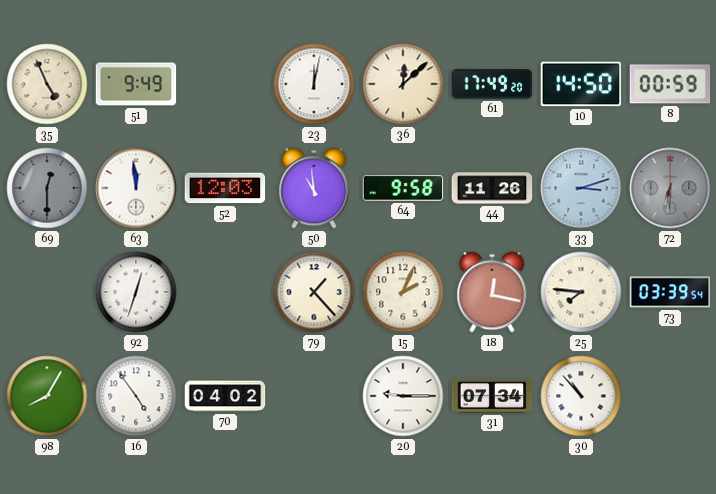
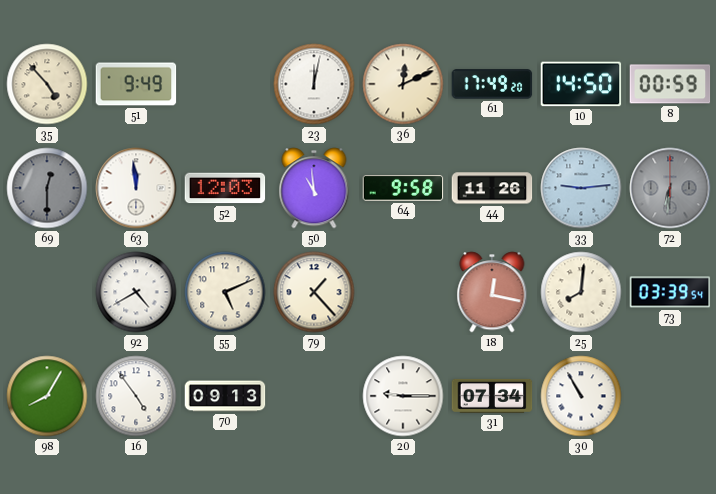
35: 4:56 -> 4:53
36: 12:08 -> 12:11
33: 3:12 -> 9:14
92: 12:33 -> 4:40
55: none -> 5:11
15: 2:04 -> none
25: 7:46 -> 8:01
70: 04:02 -> 09:13
30: 10:53 -> 10:55
